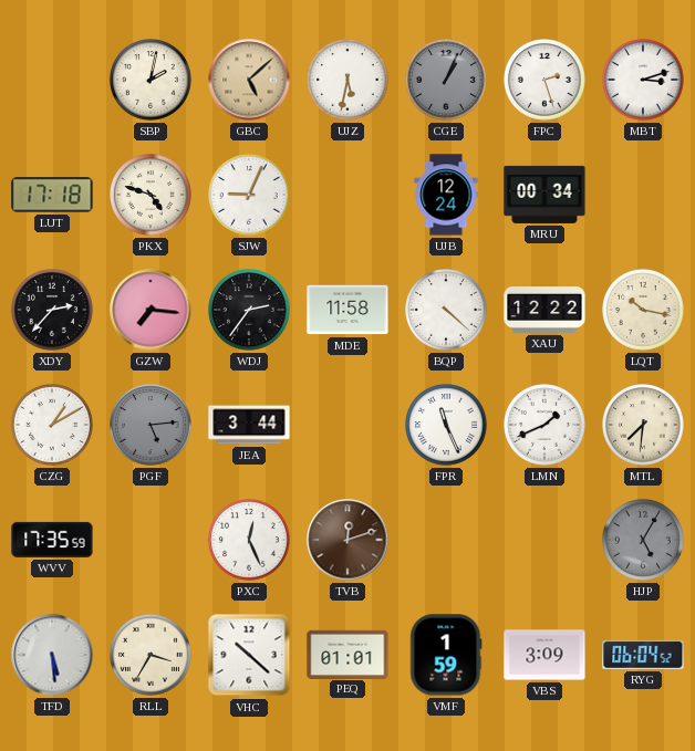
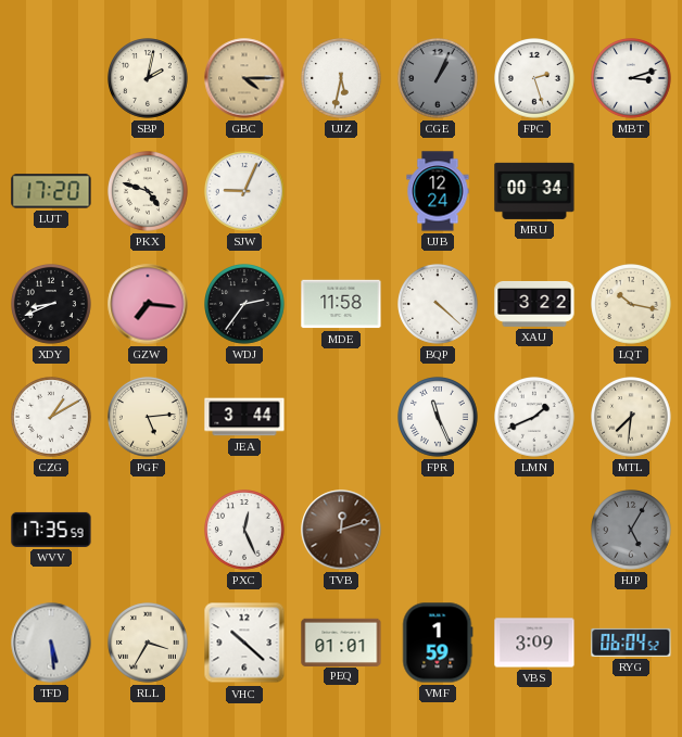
GBC: 5:08 -> 4:15
LUT: 17:18 -> 17:20
XDY: 2:37 -> 8:41
XAU: 12:22 -> 3:22
PGF dial: grey -> cream
